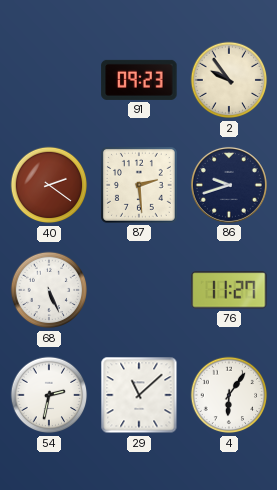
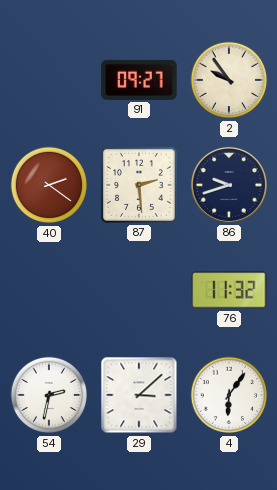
91: 09:23 -> 09:27
68: 5:26 -> none
76: 11:27 -> 11:32
29: 11:08 -> 3:08
